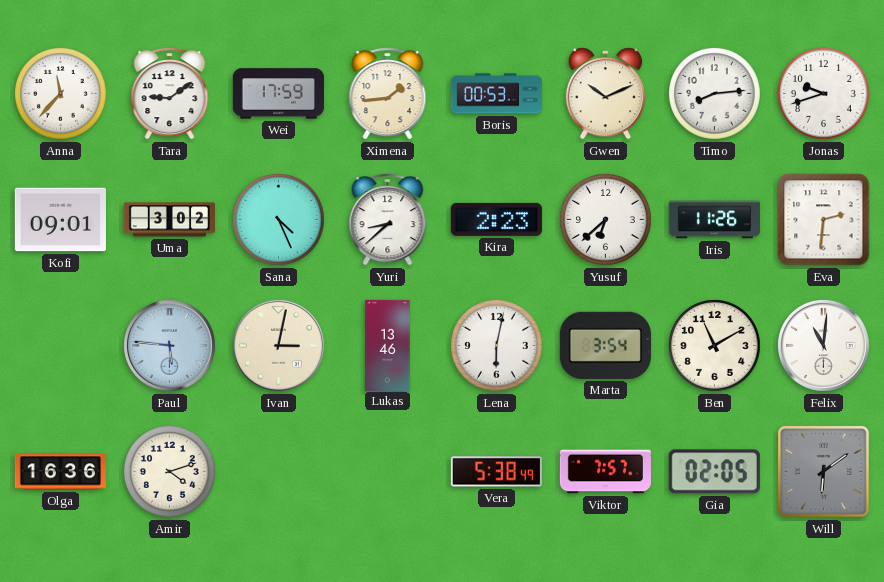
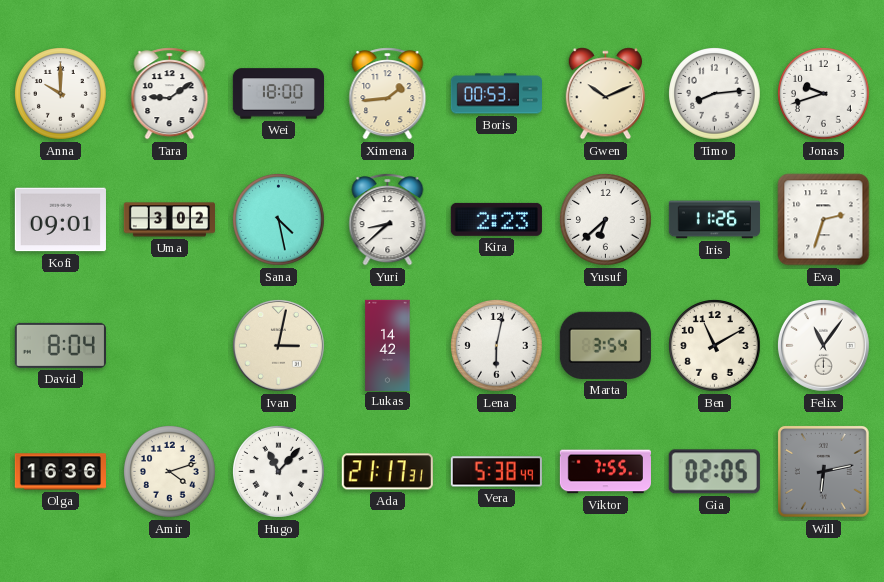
Anna: 11:37 -> 10:00
Wei: 17:59 -> 18:00
Sana: 4:26 -> 4:28
Eva: 2:31 -> 2:33
David: none -> 8:04
Paul: 5:46 -> none
Lukas: 13:46 -> 14:42
Felix: 11:01 -> 11:06
Hugo: none -> 11:07
Ada: none -> 21:17
Viktor: 7:57 -> 7:55
Will: 6:09 -> 6:13
